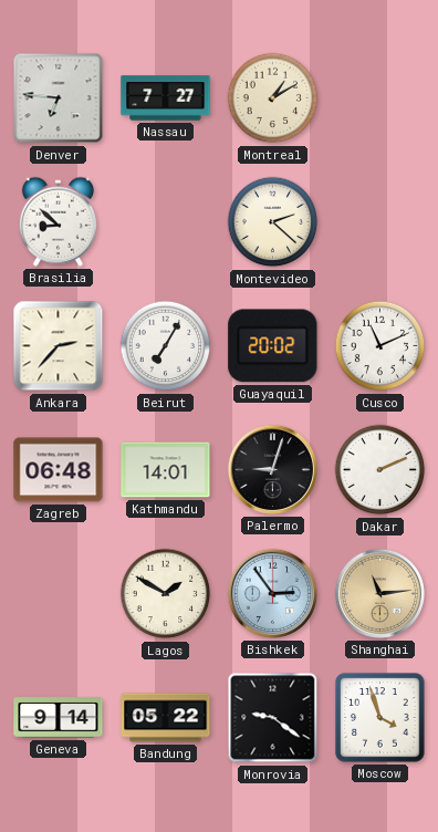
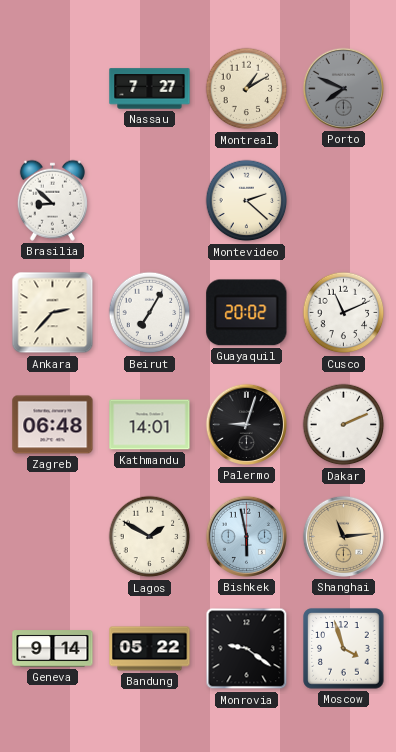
Denver: 6:46 -> none
Porto: none -> 7:49
Bishkek: 2:54 -> 5:58
